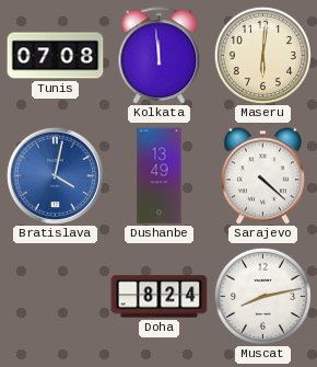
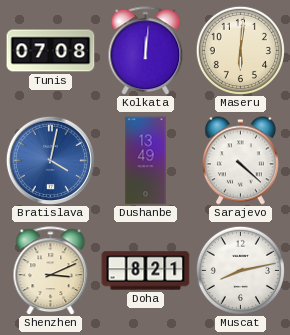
Kolkata: 11:59 -> 12:01
Shenzhen: none -> 3:11
Doha: 8:24 -> 8:21
